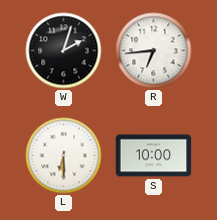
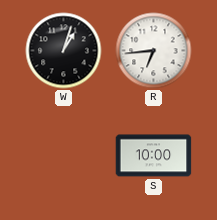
W: 2:03 -> 1:03
L: 6:30 -> none
